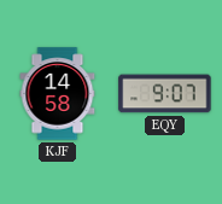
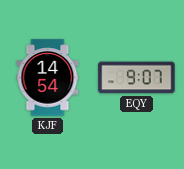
KJF: 14:58 -> 14:54
